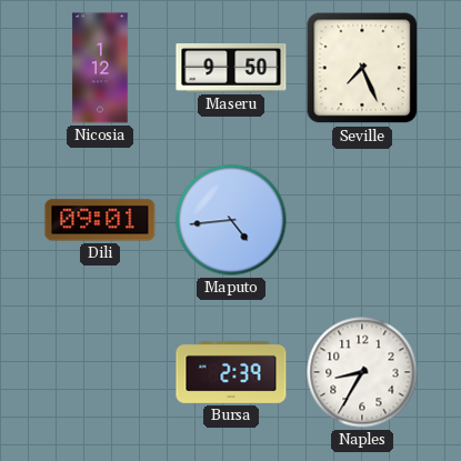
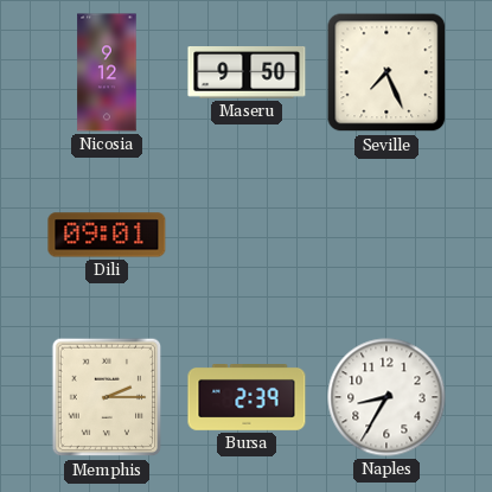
Nicosia: 1:12 -> 9:12
Maputo: 4:44 -> none
Memphis: none -> 2:15
